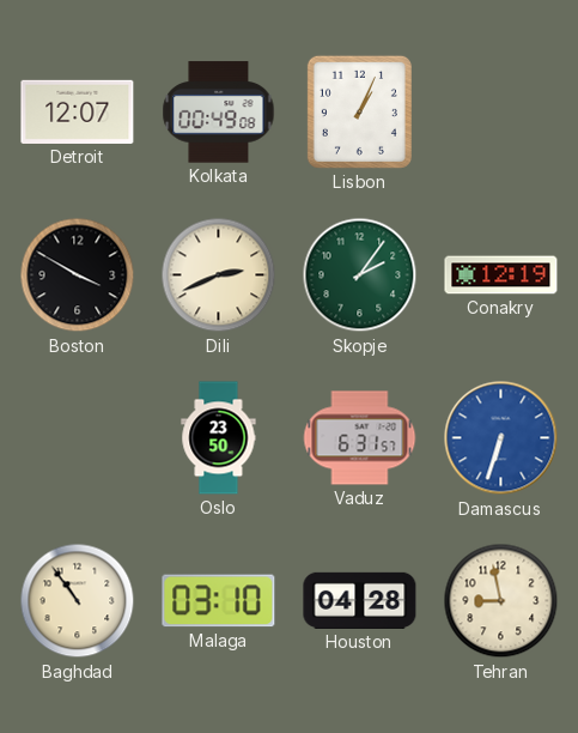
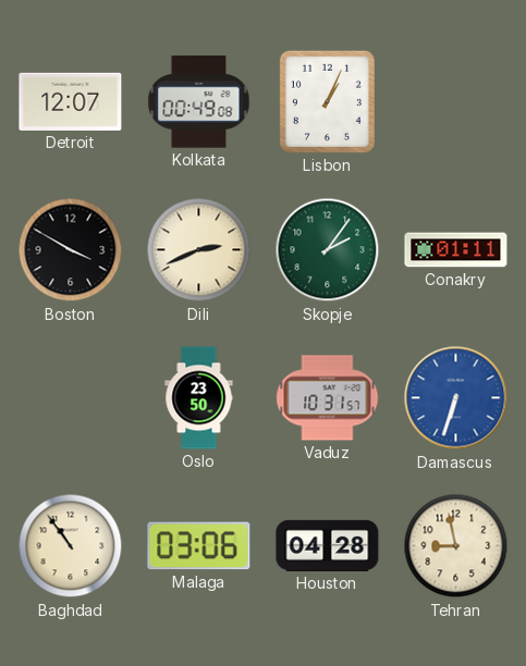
Conakry: 12:19 -> 01:11
Vaduz: 6:31 -> 10:31
Malaga: 03:10 -> 03:06
